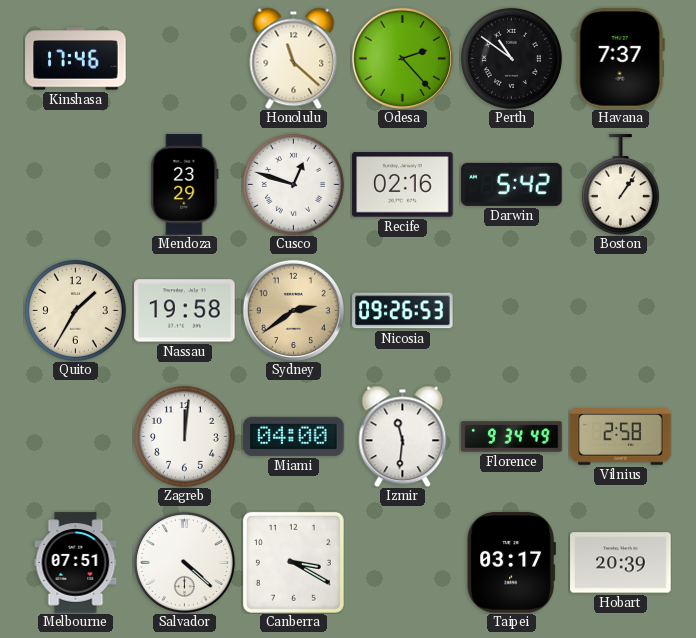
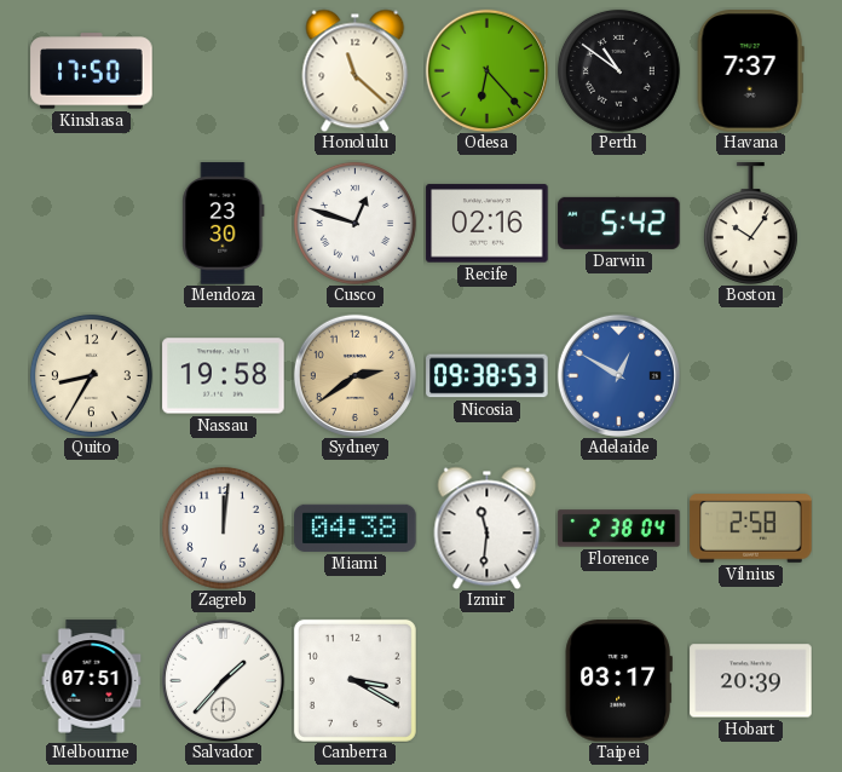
Kinshasa: 17:46 -> 17:50
Odesa: 2:23 -> 6:23
Mendoza: 23:29 -> 23:30
Boston: 1:06 -> 10:06
Quito: 1:35 -> 8:35
Nicosia: 09:26 -> 09:38
Adelaide: none -> 12:50
Miami: 04:00 -> 04:38
Florence: 9:34 -> 2:38
Salvador: 4:22 -> 1:37
